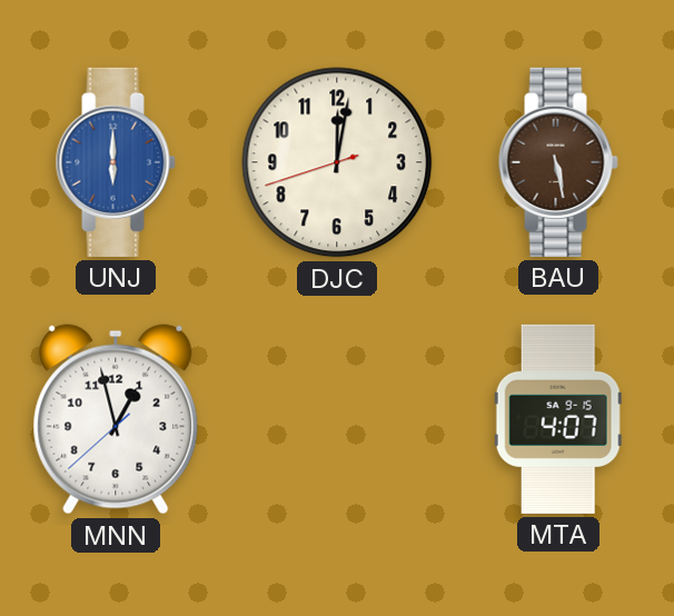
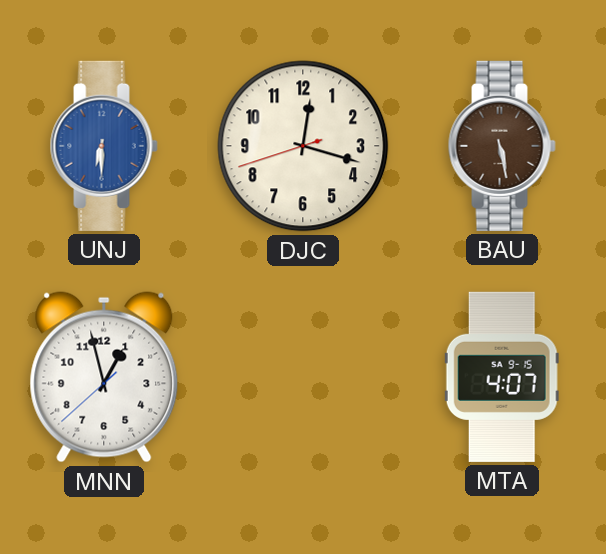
UNJ: 6:00 -> 6:30
DJC: 12:01 -> 12:17
